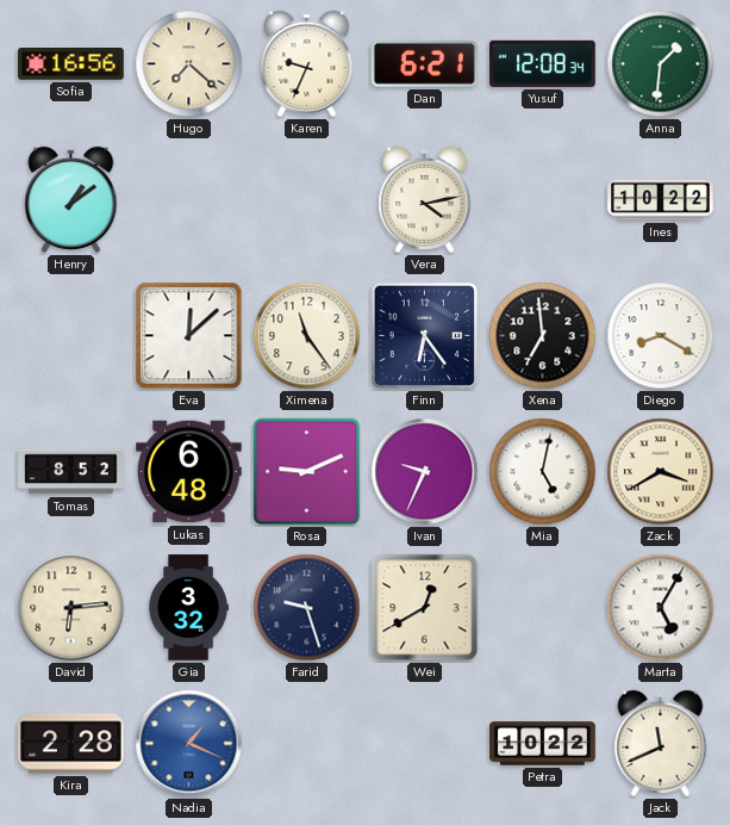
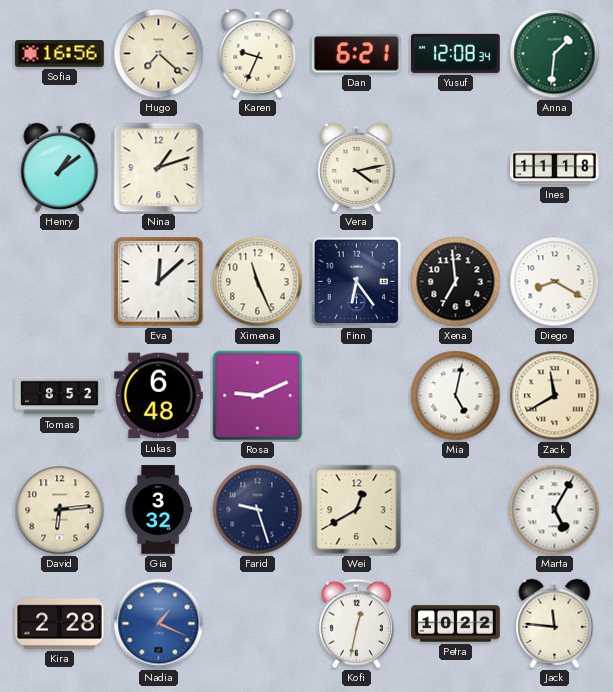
Nina: none -> 1:12
Ines: 10:22 -> 11:18
Ximena: 11:24 -> 11:26
Ivan: 9:34 -> none
Zack: 3:40 -> 11:40
Kofi: none -> 12:32
Jack: 11:41 -> 11:46
